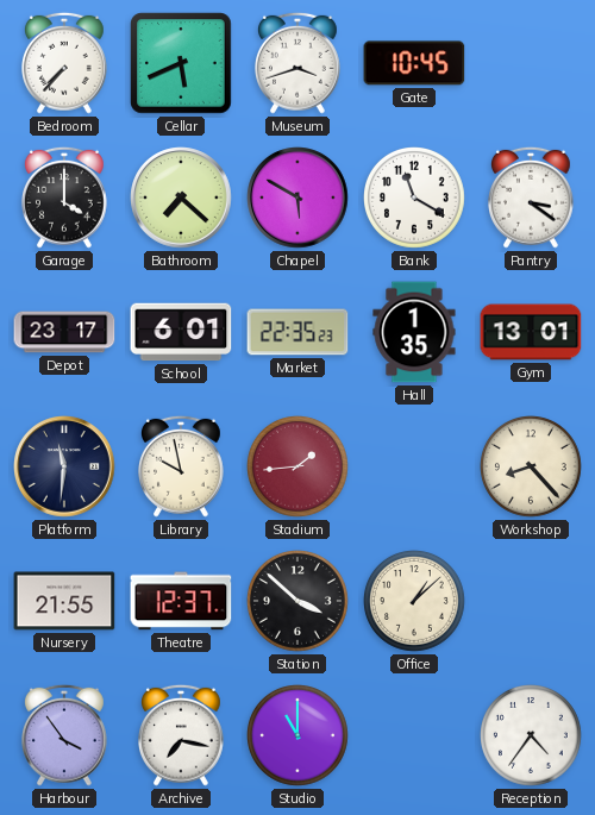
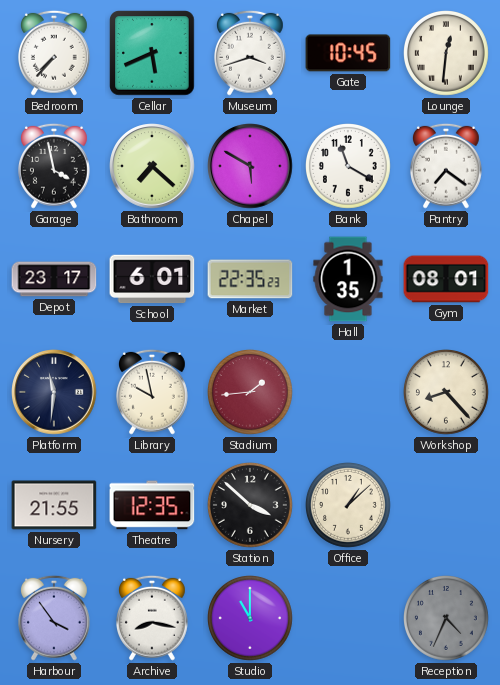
Lounge: none -> 12:31
Garage: 4:00 -> 3:58
Pantry: 3:21 -> 7:21
Gym: 13:01 -> 08:01
Theatre: 12:37 -> 12:35
Archive: 7:17 -> 8:17
Reception: 4:36 -> 4:34
Reception dial: white -> grey
